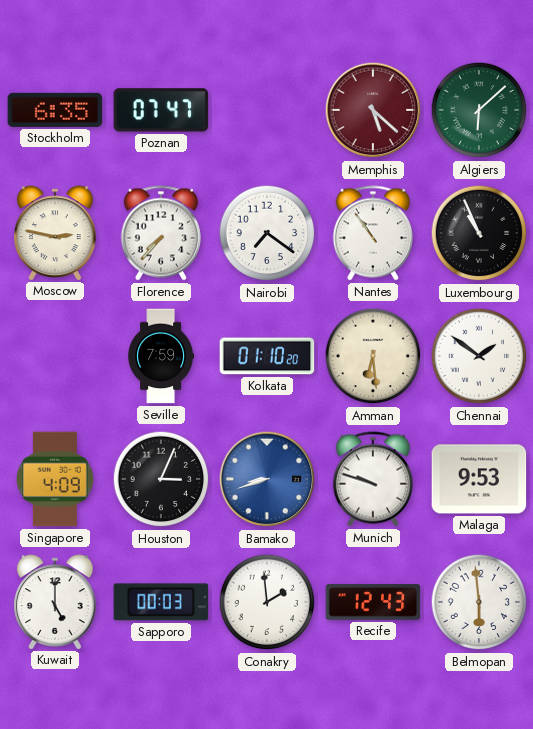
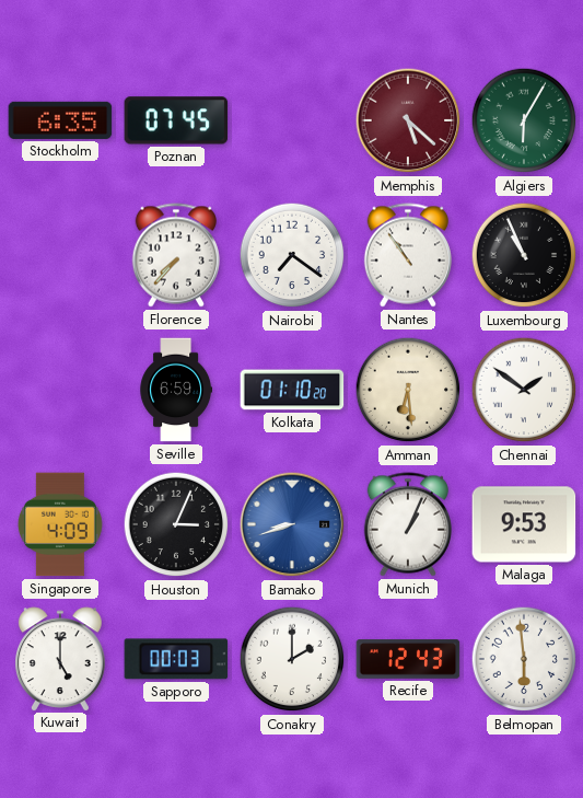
Poznan: 07:47 -> 07:45
Algiers: 6:08 -> 6:05
Moscow: 2:47 -> none
Seville: 7:59 -> 6:59
Munich: 9:48 -> 1:04
Conakry: 1:59 -> 2:00
